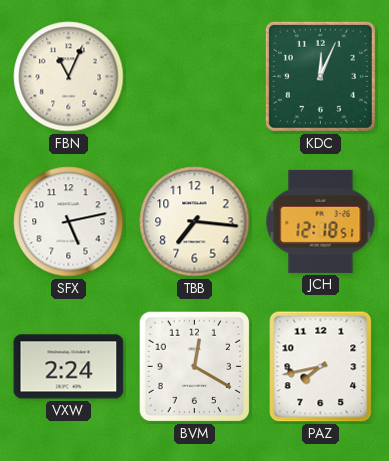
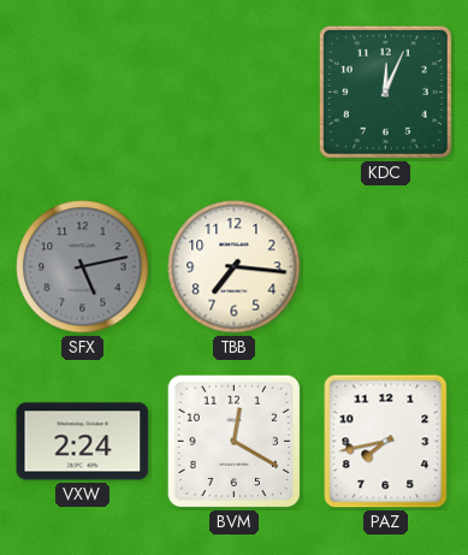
FBN: 11:04 -> none
SFX dial: white -> grey
JCH: 12:18 -> none
